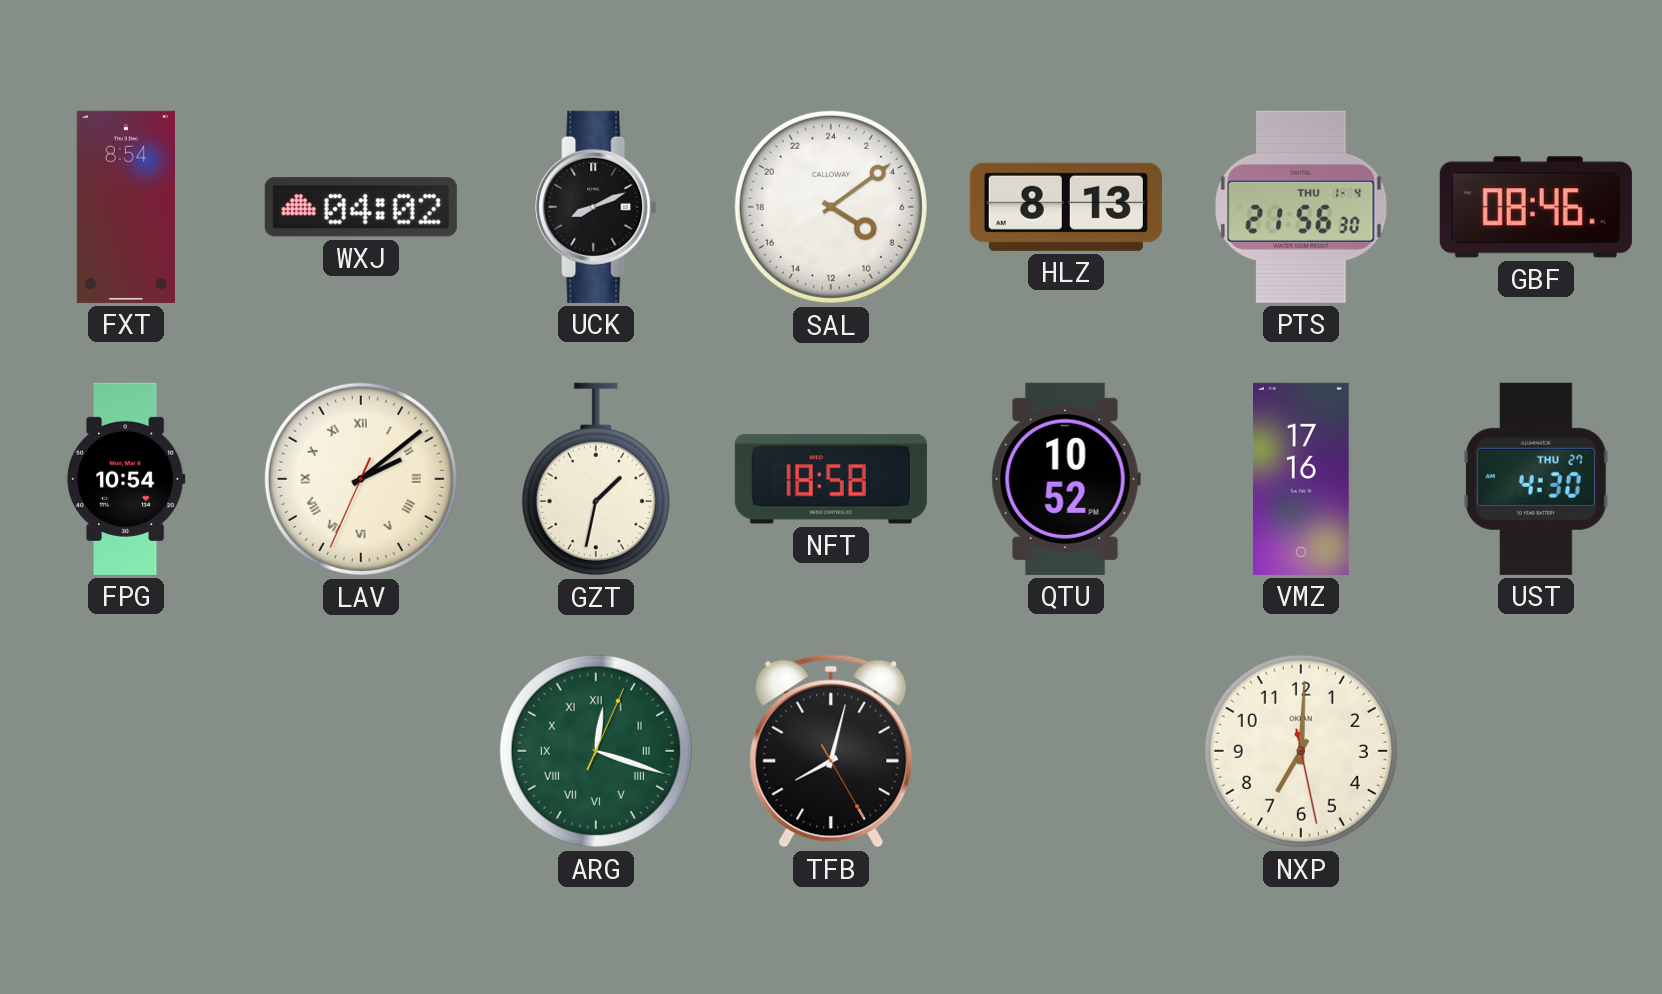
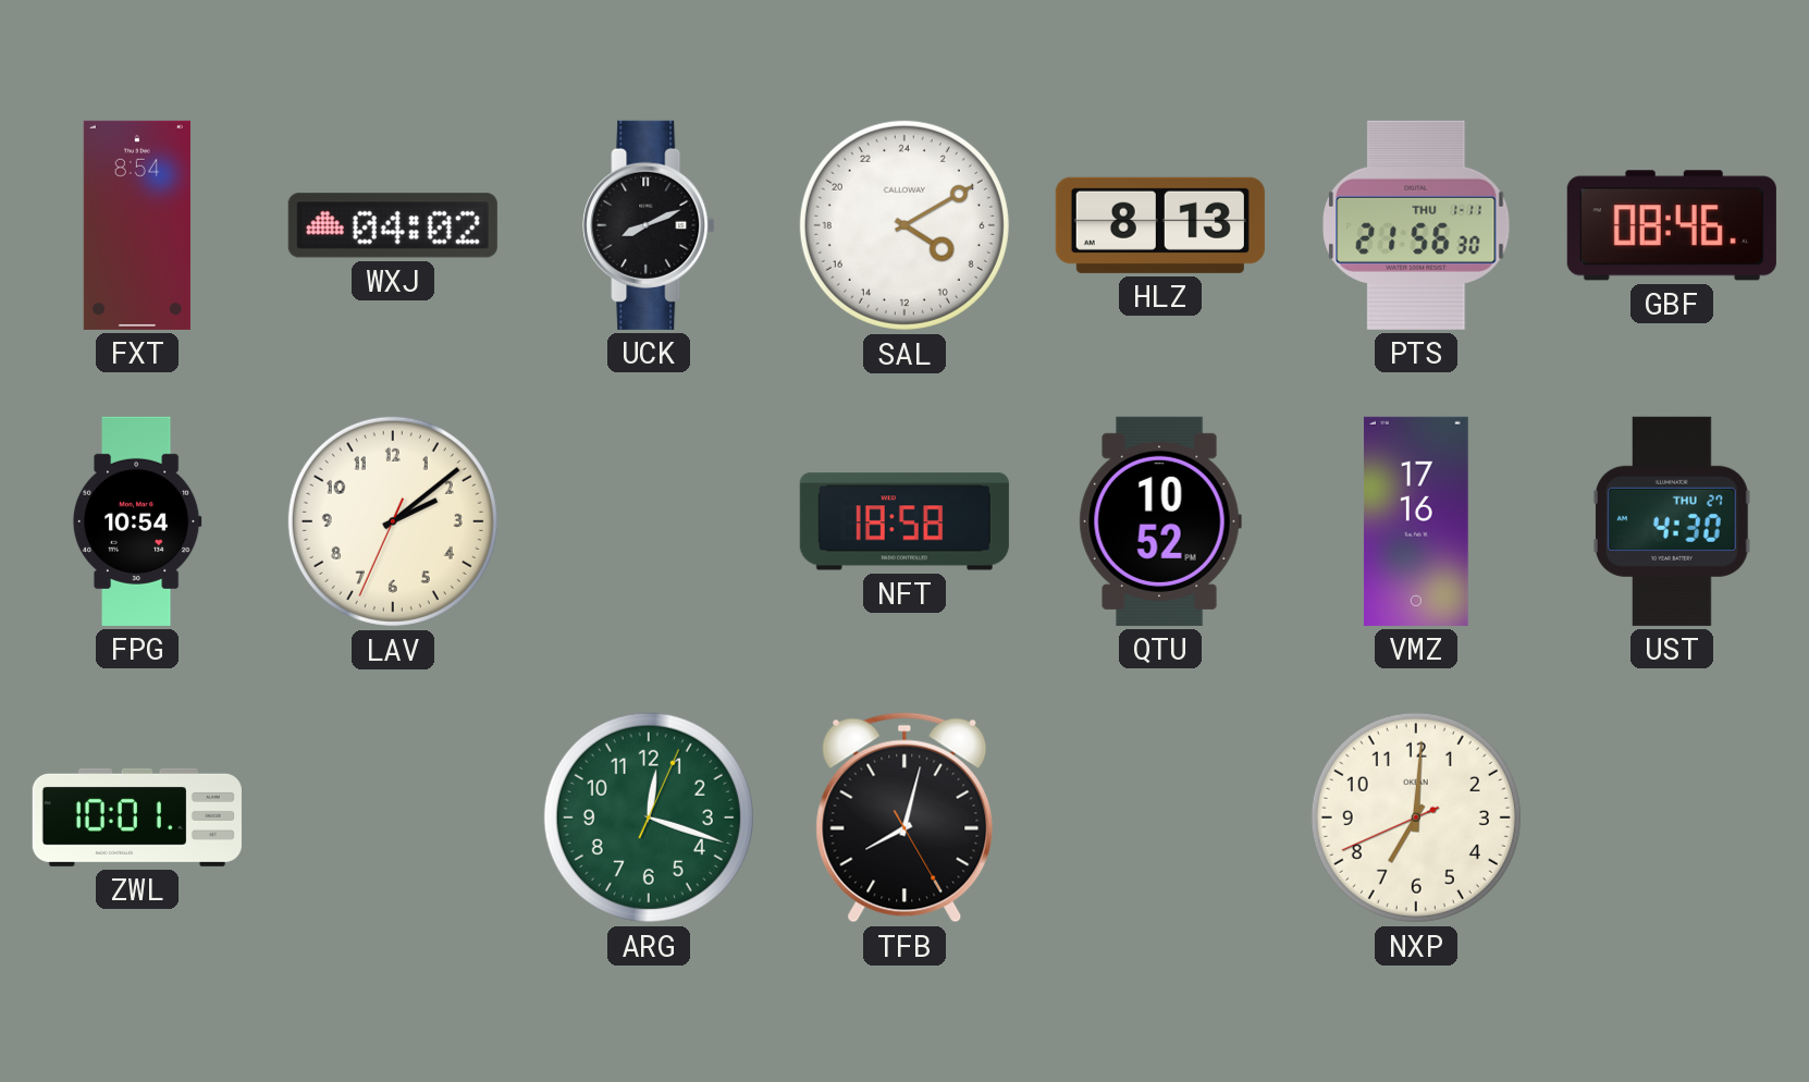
SAL: 8:09 -> 8:10
PTS date: THU 1-4 -> THU 1-11
LAV numerals: Roman -> Arabic
GZT: 1:32 -> none
ZWL: none -> 10:01
ARG numerals: Roman -> Arabic
NXP: 7:00:28 -> 7:00:41
